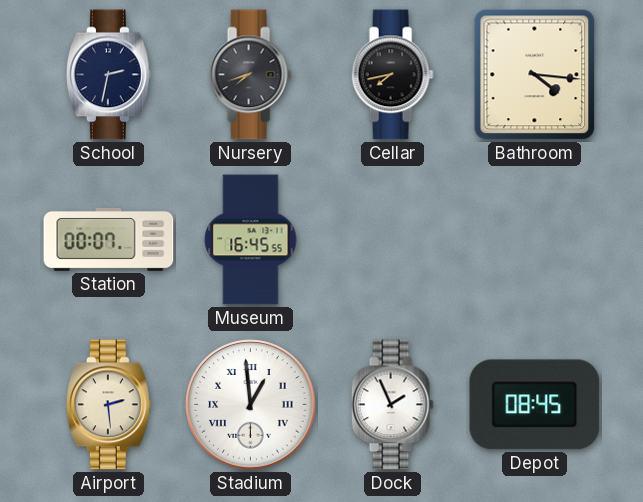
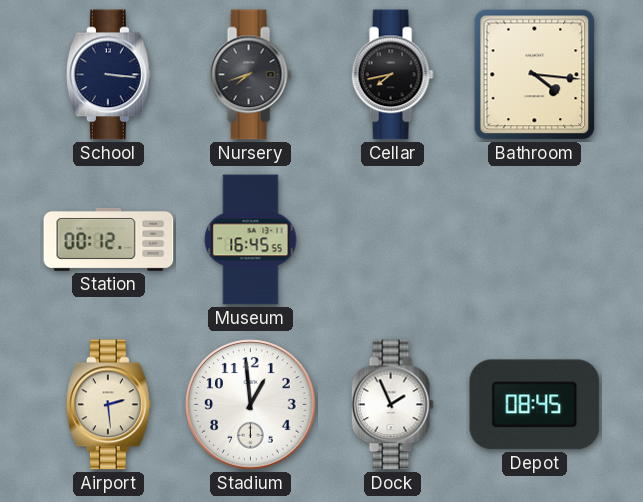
School: 2:32 -> 3:16
Station: 00:07 -> 00:12
Stadium numerals: Roman -> Arabic
